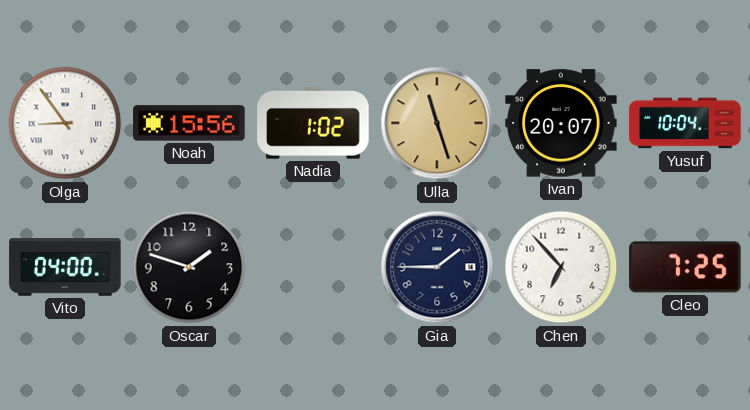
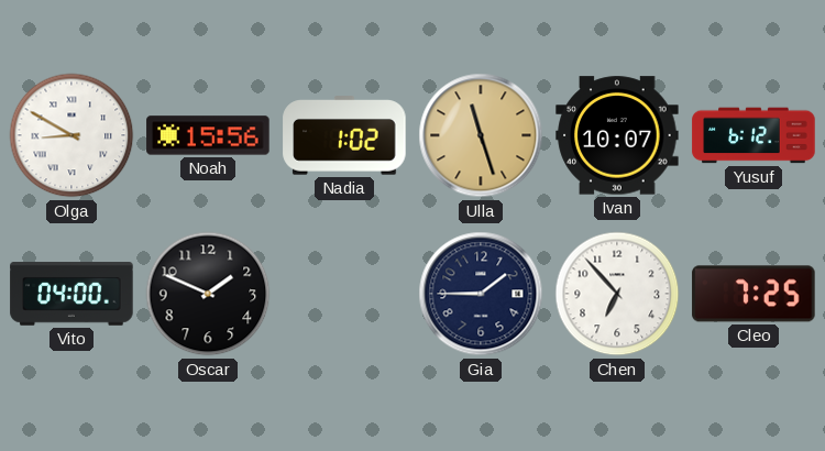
Olga: 8:54 -> 8:50
Ivan: 20:07 -> 10:07
Yusuf: 10:04 -> 6:12
Oscar: 1:48 -> 1:49
